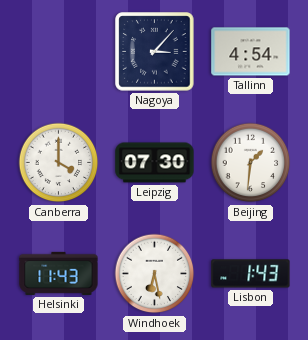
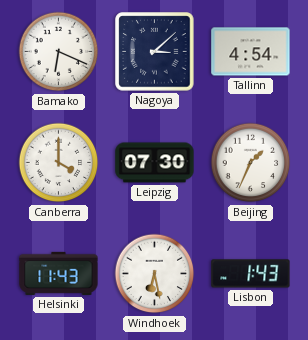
Bamako: none -> 6:19
Nagoya: 3:07 -> 3:08
Beijing: 1:31 -> 1:34
